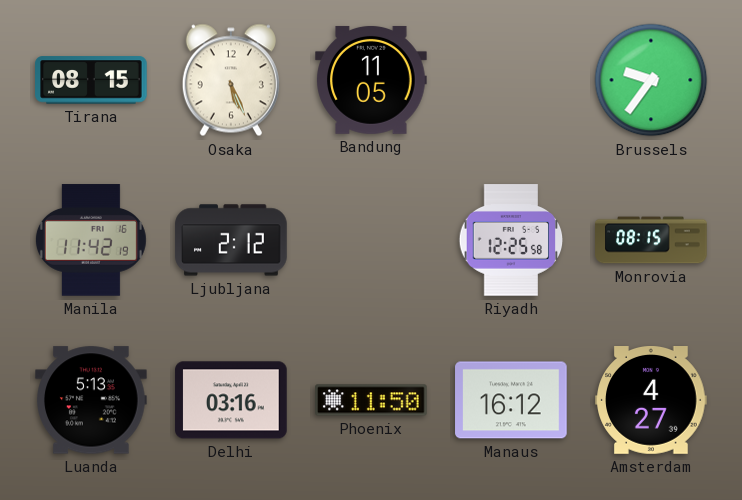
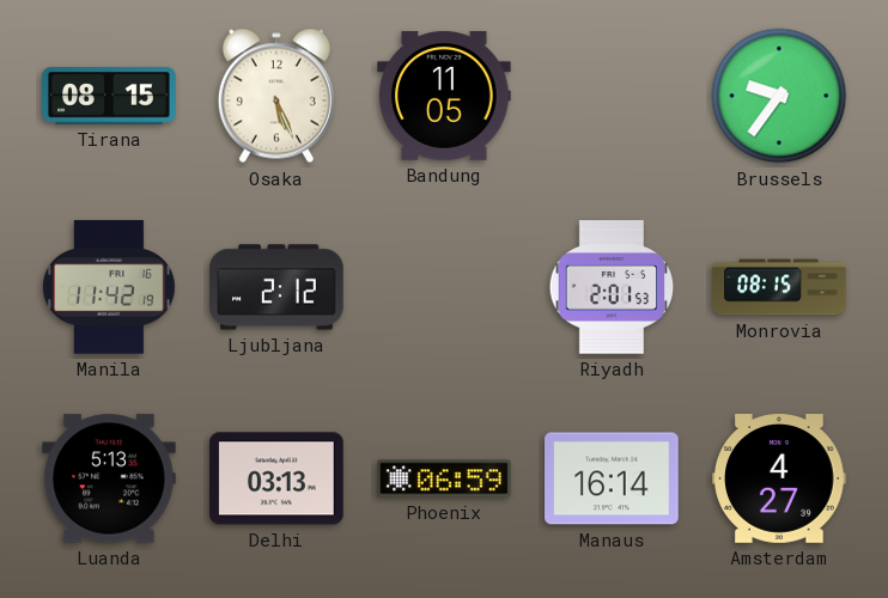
Riyadh: 12:25 -> 2:01
Delhi: 03:16 -> 03:13
Phoenix: 11:50 -> 06:59
Manaus: 16:12 -> 16:14
